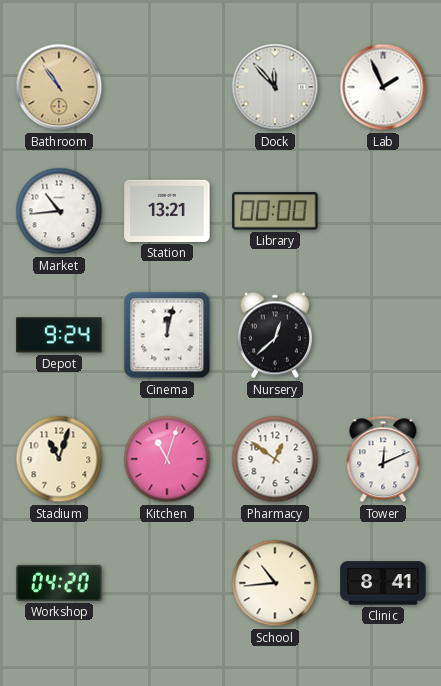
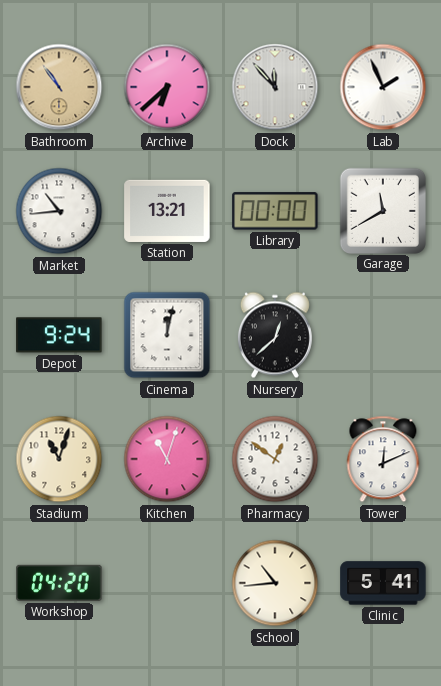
Archive: none -> 6:38
Garage: none -> 11:40
Clinic: 8:41 -> 5:41
